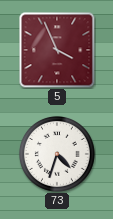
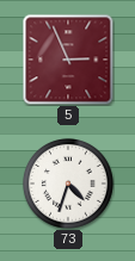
5: 3:56 -> 2:56
